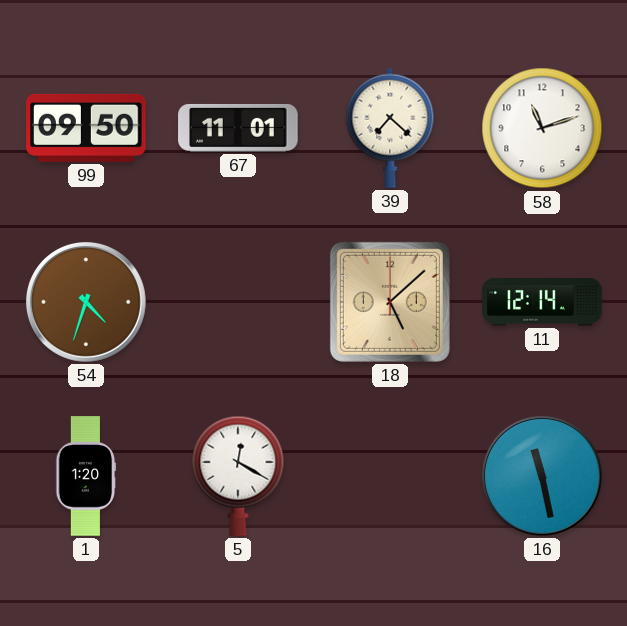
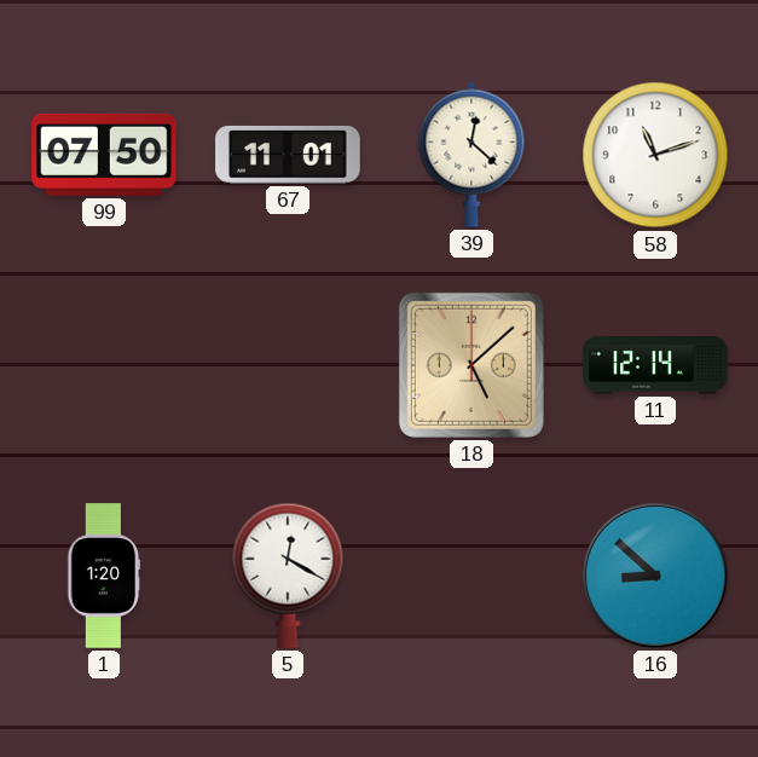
99: 09:50 -> 07:50
39: 7:22 -> 12:22
54: 4:33 -> none
16: 11:28 -> 8:52
